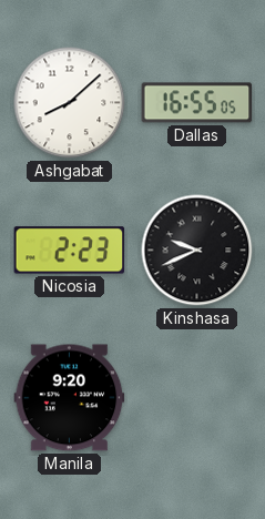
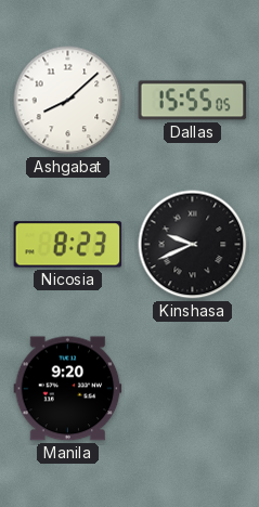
Dallas: 16:55 -> 15:55
Nicosia: 2:23 -> 8:23
